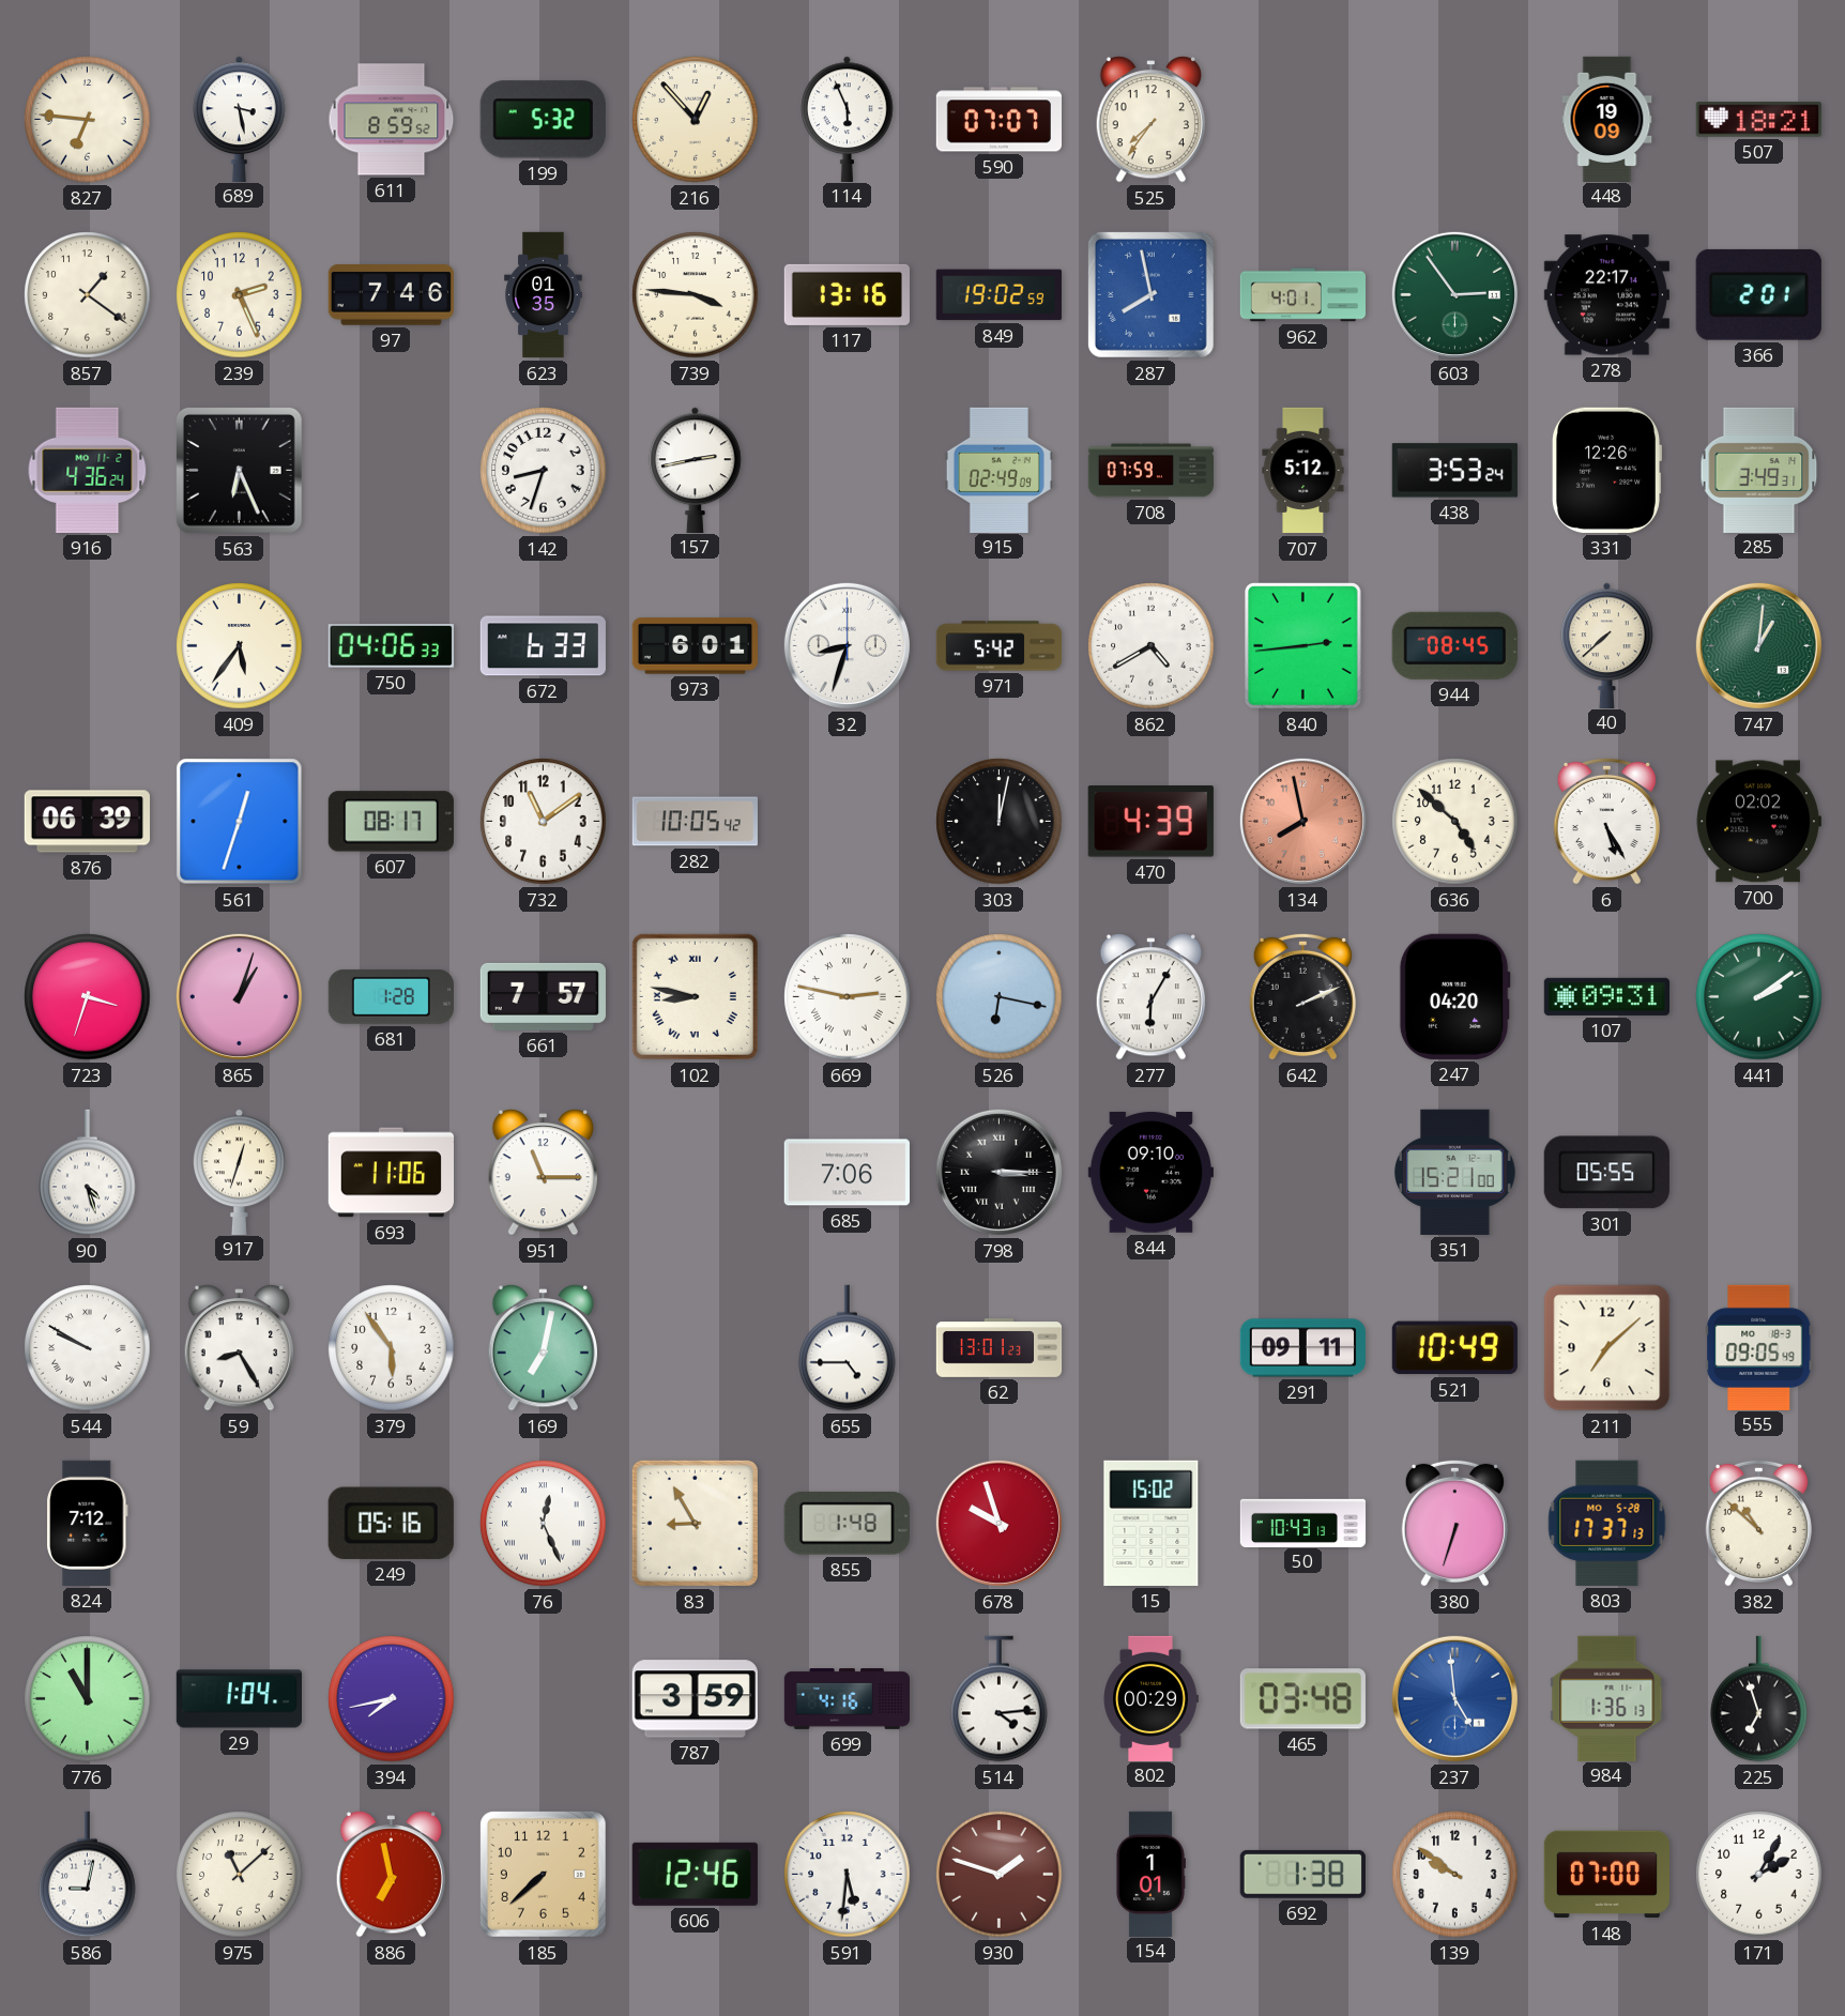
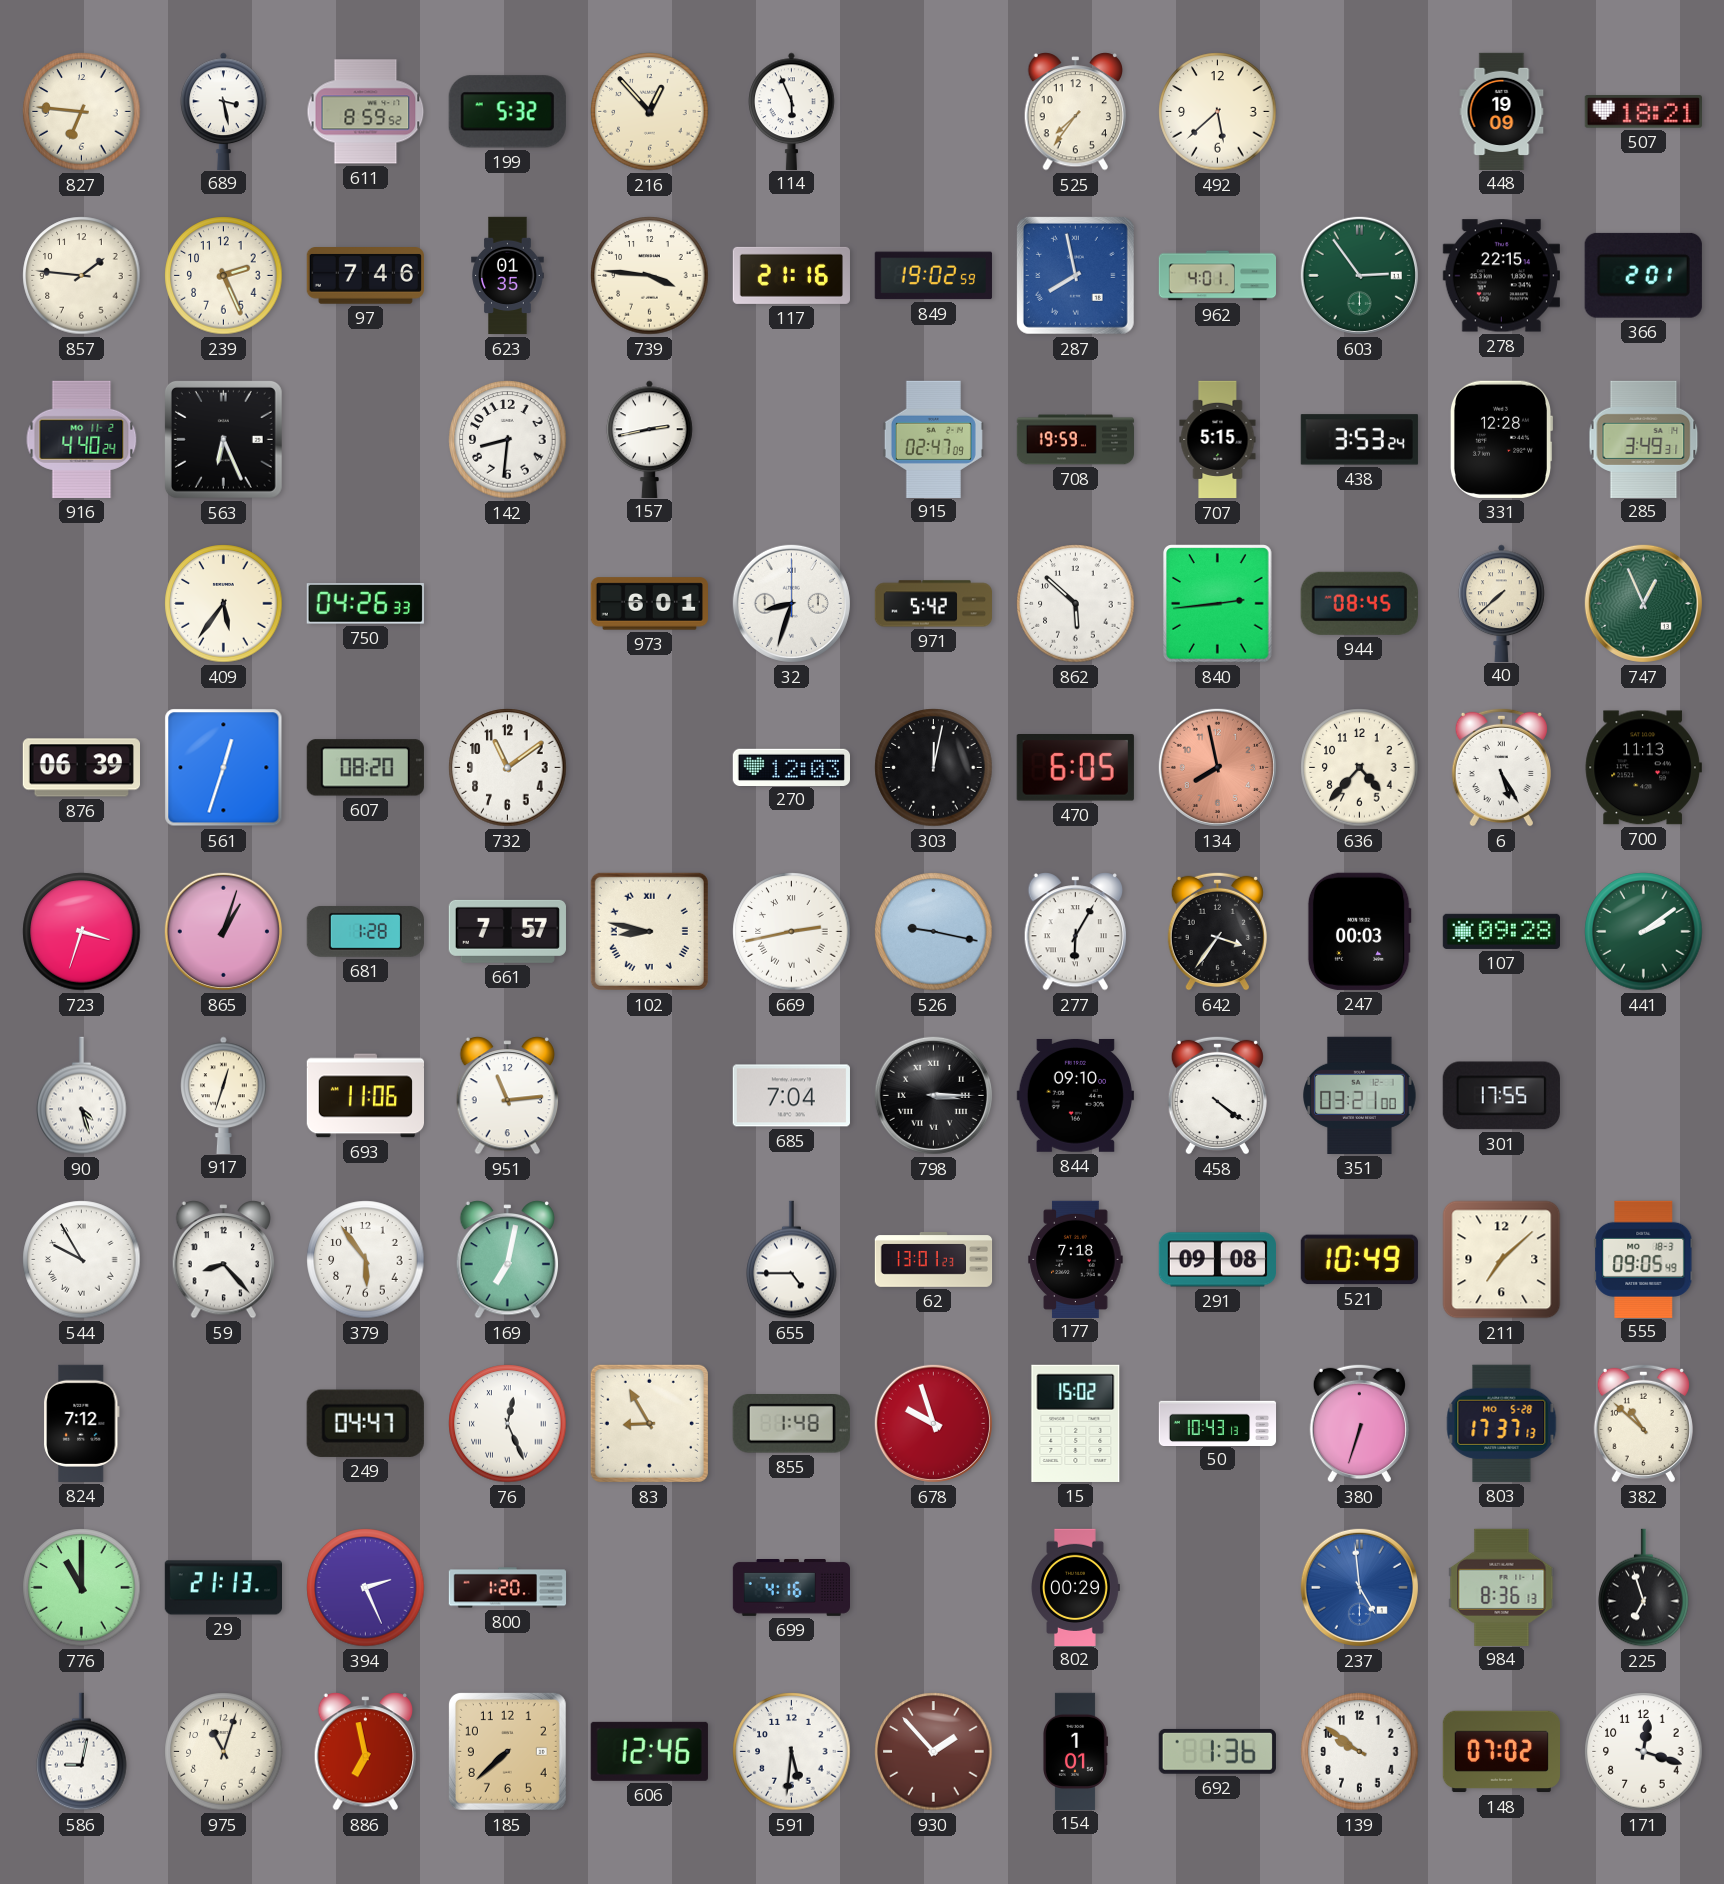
590: 07:07 -> none
492: none -> 5:38
857: 1:21 -> 1:46
117: 13:16 -> 21:16
278: 22:17 -> 22:15
916: 4:36 -> 4:40
142: 8:33 -> 8:31
915: 02:49 -> 02:47
708: 07:59 -> 19:59
707: 5:12 -> 5:15
331: 12:26 -> 12:28
750: 04:06 -> 04:26
672: 6:33 -> none
862: 4:40 -> 5:52
747: 1:01 -> 12:56
607: 08:17 -> 08:20
282: 10:05 -> none
270: none -> 12:03
470: 4:39 -> 6:05
636: 4:52 -> 4:37
700: 02:02 -> 11:13
669: 2:47 -> 2:43
526: 6:17 -> 9:17
642: 2:11 -> 3:36
247: 04:20 -> 00:03
107: 09:31 -> 09:28
951: 11:15 -> 11:14
685: 7:06 -> 7:04
458: none -> 4:21
351: 15:21 -> 03:21
301: 05:55 -> 17:55
544: 9:50 -> 9:55
59: 8:25 -> 8:23
177: none -> 7:18
291: 09:11 -> 09:08
249: 05:16 -> 04:47
29: 1:04 -> 21:13
394: 7:43 -> 2:26
800: none -> 1:20
787: 3:59 -> none
514: 4:14 -> none
465: 03:48 -> none
984: 1:36 -> 8:36
975: 11:08 -> 11:03
930: 1:48 -> 1:53
692: 1:38 -> 1:36
148: 07:00 -> 07:02
171: 2:05 -> 12:18
